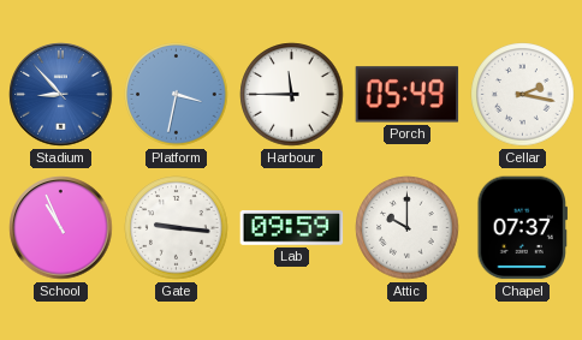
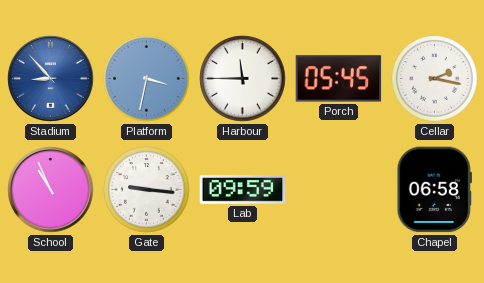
Porch: 05:49 -> 05:45
Attic: 10:00 -> none
Chapel: 07:37 -> 06:58
